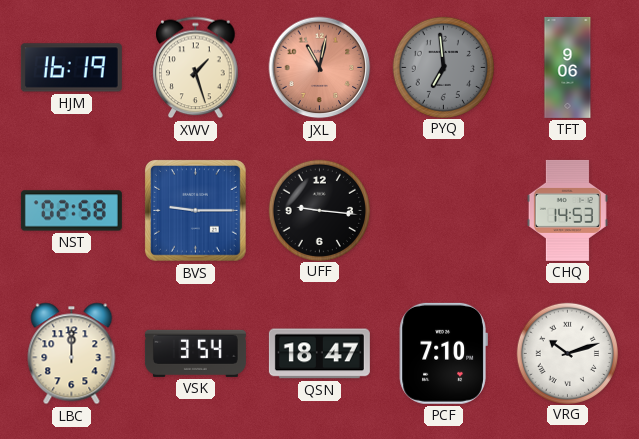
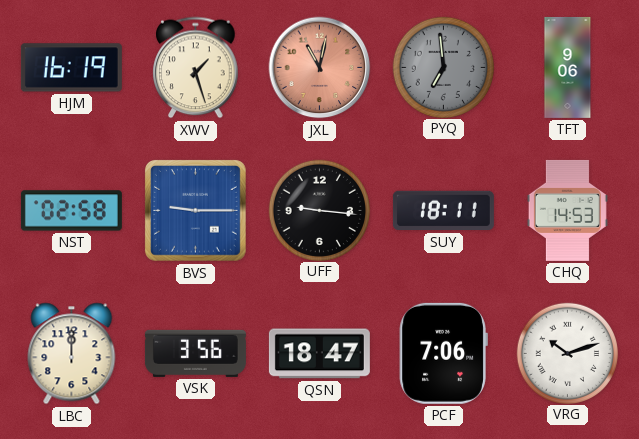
SUY: none -> 18:11
VSK: 3:54 -> 3:56
PCF: 7:10 -> 7:06
